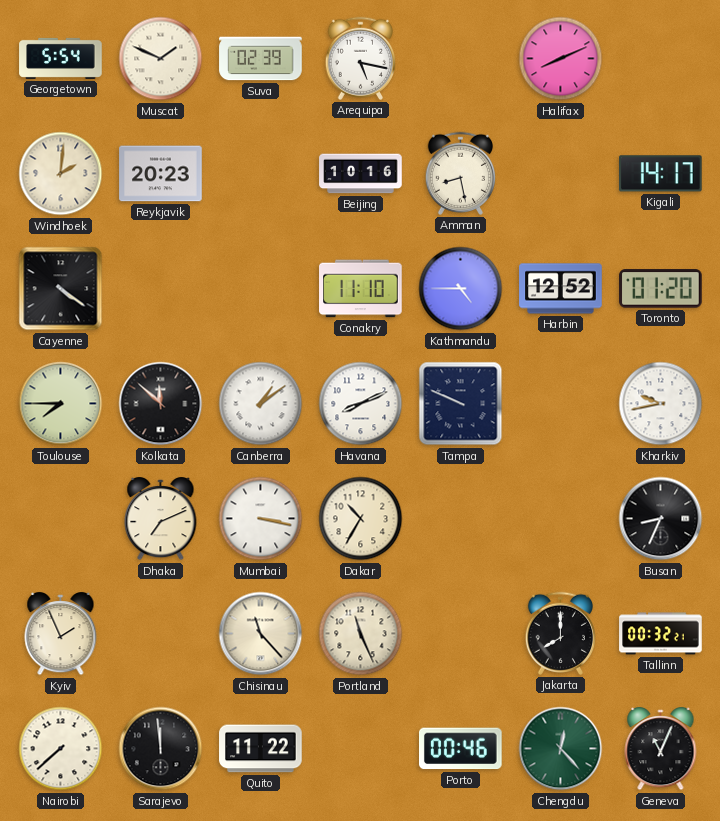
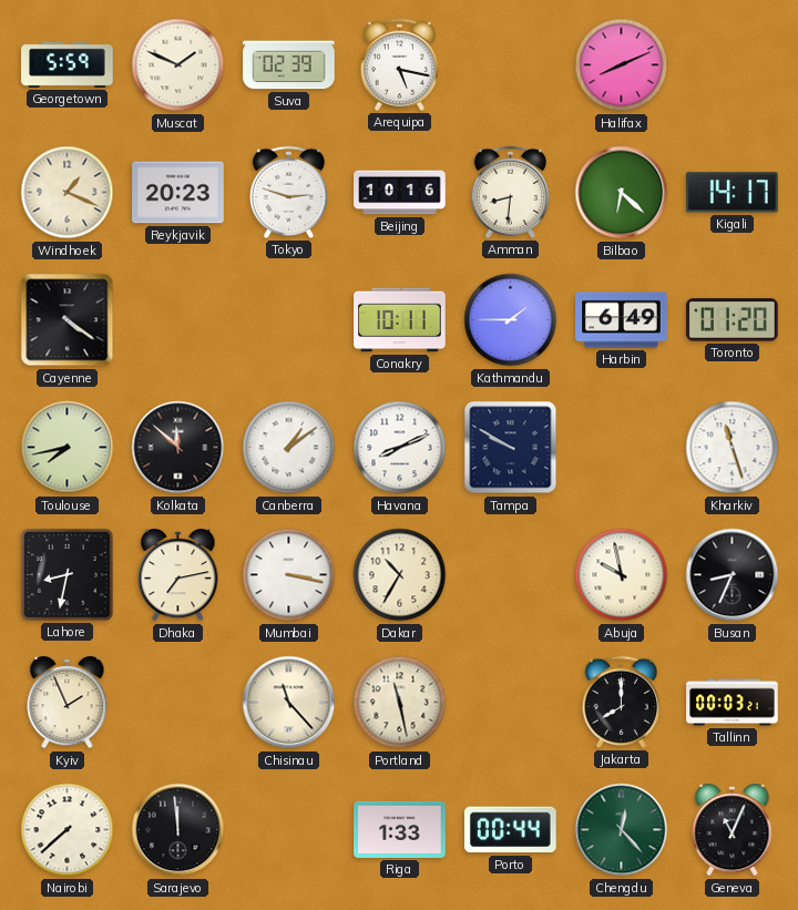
Georgetown: 5:54 -> 5:59
Windhoek: 2:01 -> 1:19
Tokyo: none -> 2:48
Amman: 8:28 -> 8:31
Bilbao: none -> 6:22
Conakry: 11:10 -> 10:11
Kathmandu: 4:45 -> 1:45
Harbin: 12:52 -> 6:49
Toulouse: 7:45 -> 7:43
Tampa: 9:49 -> 9:50
Kharkiv: 9:43 -> 11:27
Lahore: none -> 8:32
Dhaka: 7:11 -> 7:13
Abuja: none -> 9:58
Portland: 11:26 -> 11:28
Tallinn: 00:32 -> 00:03
Quito: 11:22 -> none
Riga: none -> 1:33
Porto: 00:46 -> 00:44
